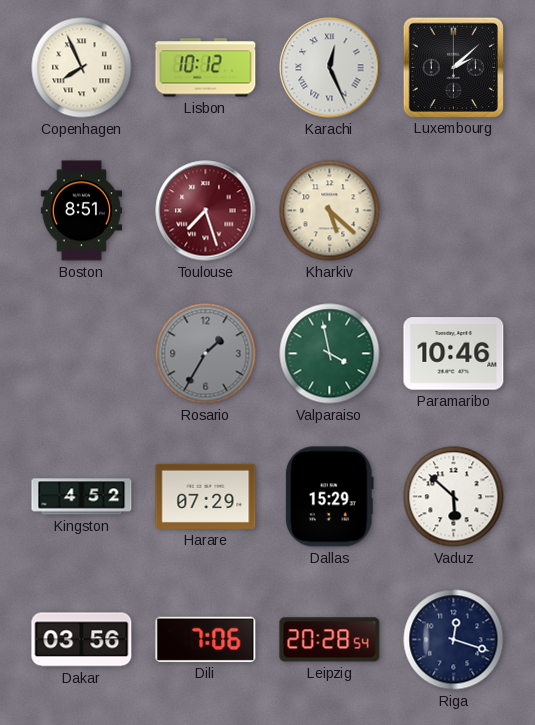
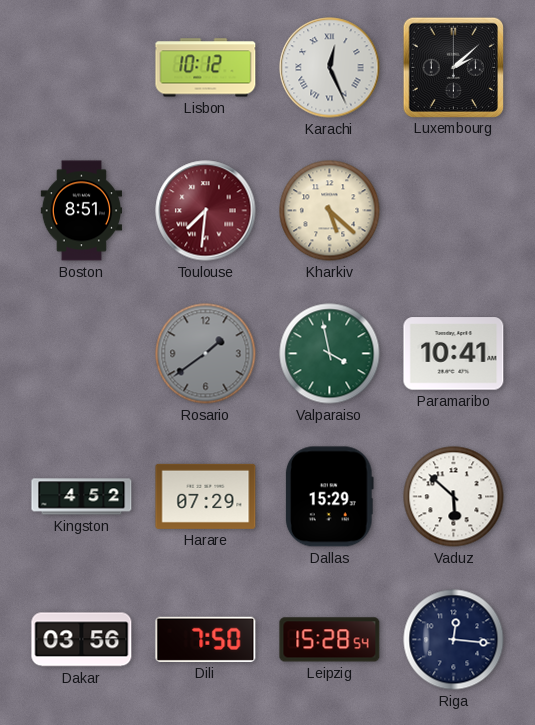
Copenhagen: 7:56 -> none
Toulouse: 7:27 -> 7:31
Rosario: 1:35 -> 1:39
Paramaribo: 10:46 -> 10:41
Dili: 7:06 -> 7:50
Leipzig: 20:28 -> 15:28
Riga: 12:18 -> 12:16
